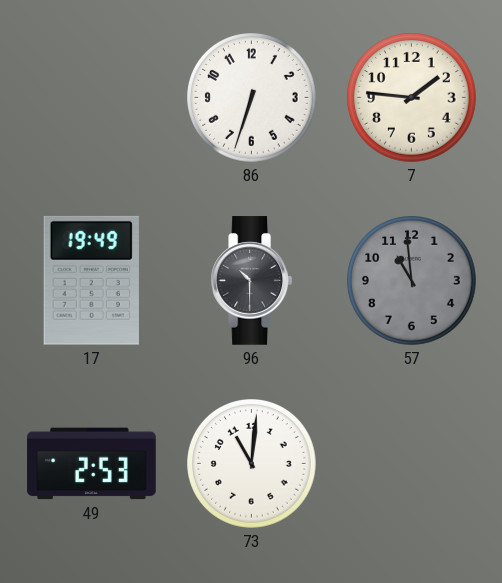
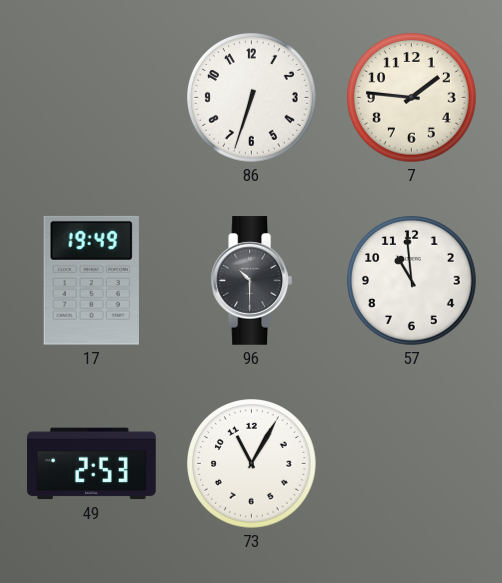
57 dial: grey -> white
73: 11:01 -> 11:05
